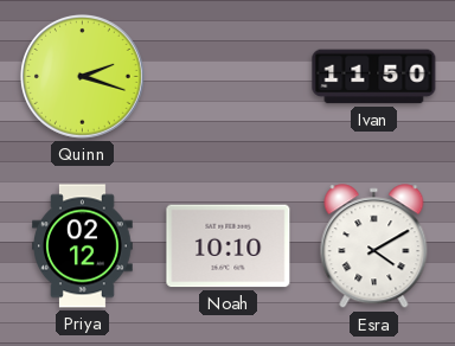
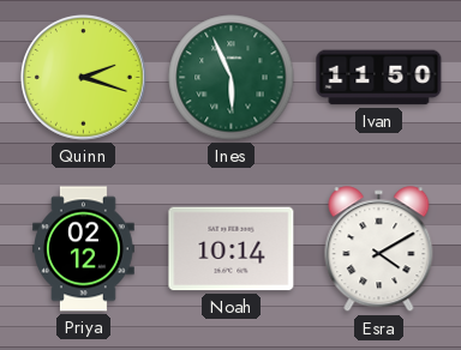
Ines: none -> 5:56
Noah: 10:10 -> 10:14
